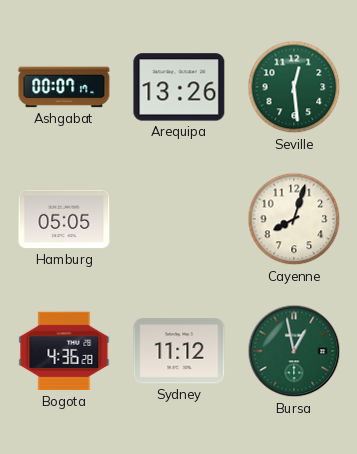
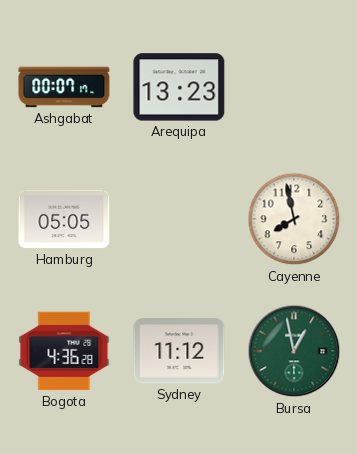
Arequipa: 13:26 -> 13:23
Seville: 12:29 -> none
Cayenne: 8:03 -> 7:58
